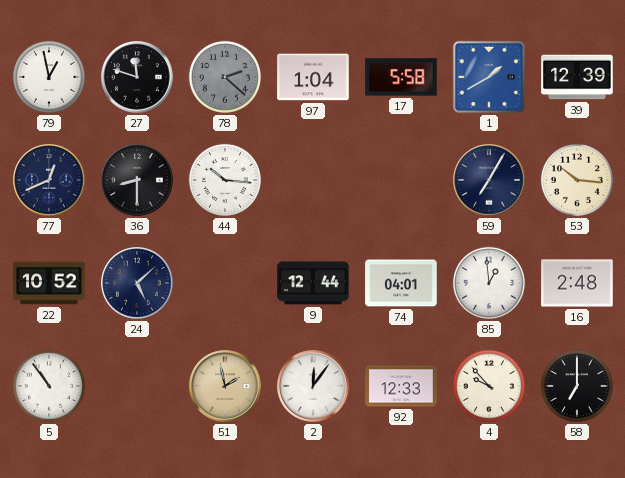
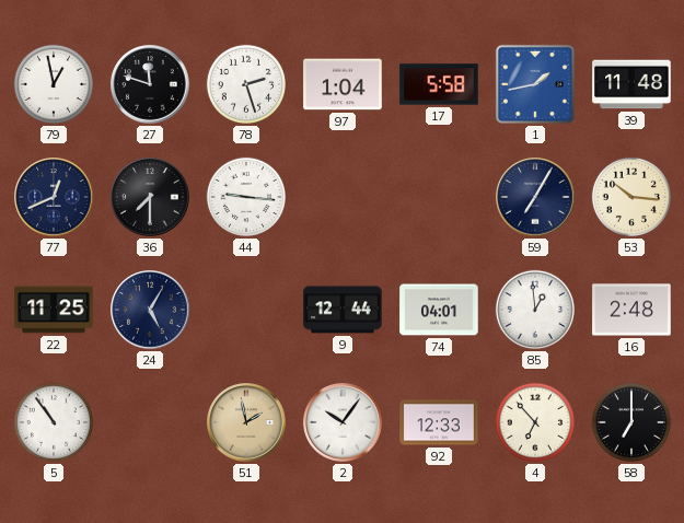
78: 2:22 -> 2:27
78 dial: grey -> white
1: 1:40 -> 1:43
39: 12:39 -> 11:48
36: 8:30 -> 7:30
44: 10:16 -> 9:16
22: 10:52 -> 11:25
24: 5:08 -> 5:05
2: 12:06 -> 10:06
4: 9:53 -> 6:53
